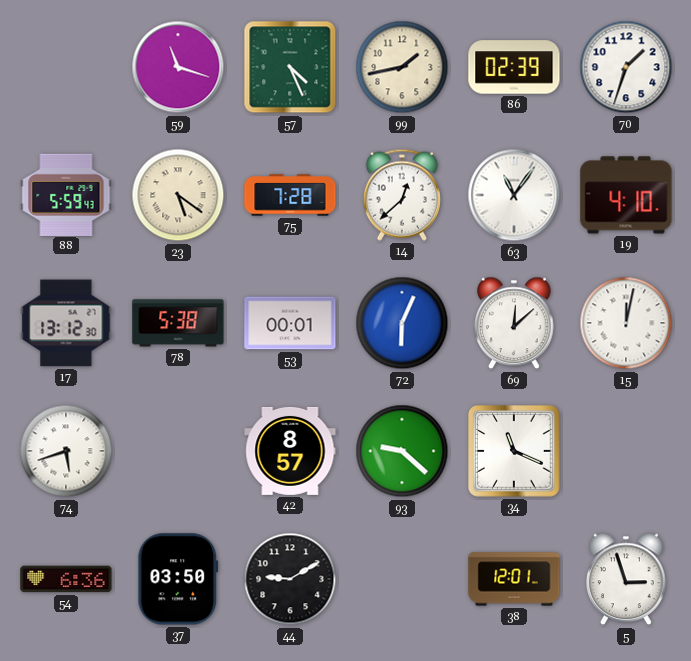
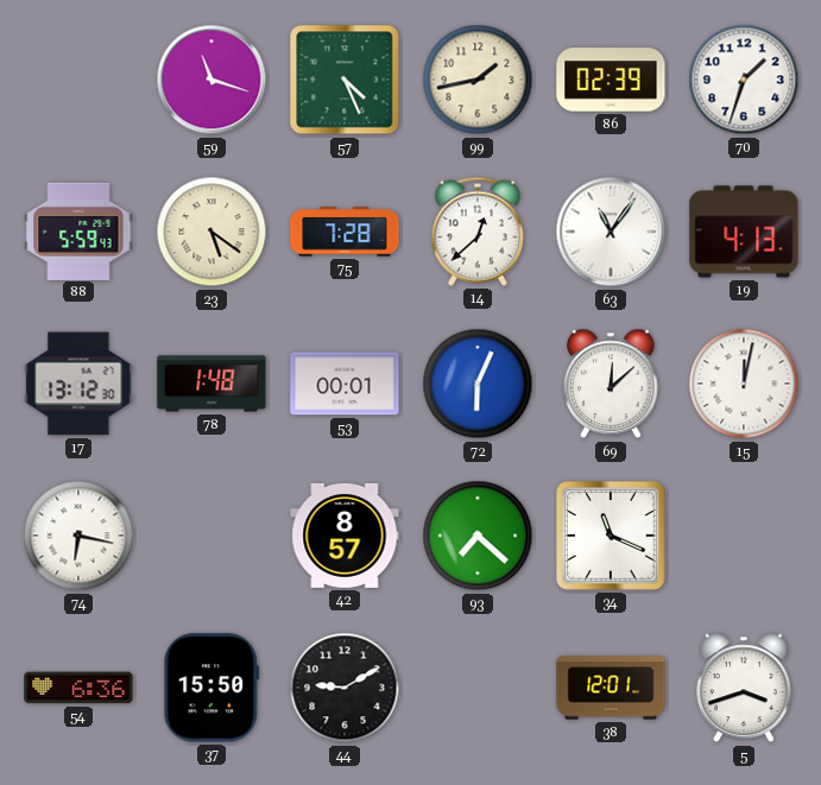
19: 4:10 -> 4:13
78: 5:38 -> 1:48
74: 5:42 -> 6:17
93: 9:22 -> 7:22
37: 03:50 -> 15:50
5: 2:57 -> 3:42
